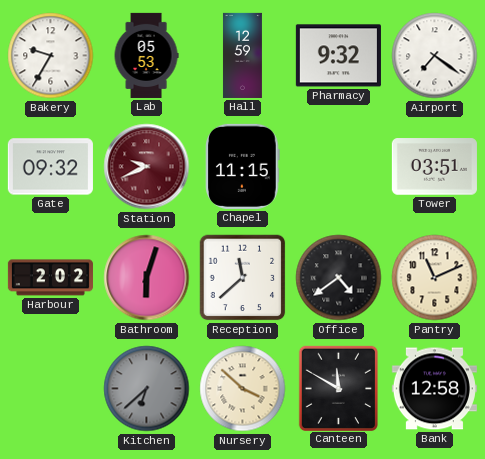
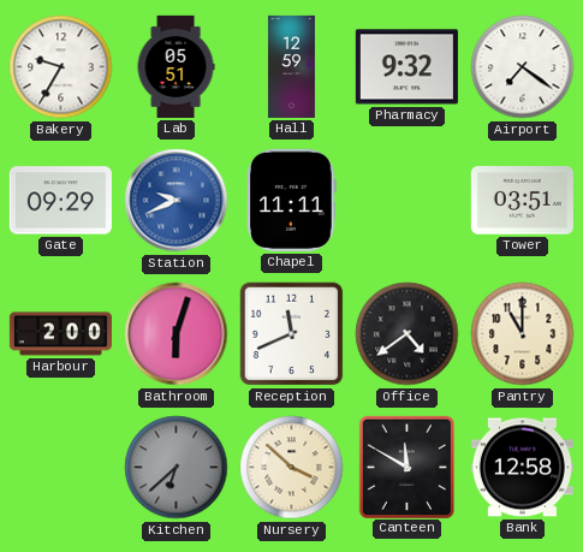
Lab: 05:53 -> 05:51
Gate: 09:32 -> 09:29
Station dial: burgundy -> blue
Chapel: 11:15 -> 11:11
Harbour: 2:02 -> 2:00
Reception: 11:38 -> 11:41
Pantry: 11:11 -> 11:00
